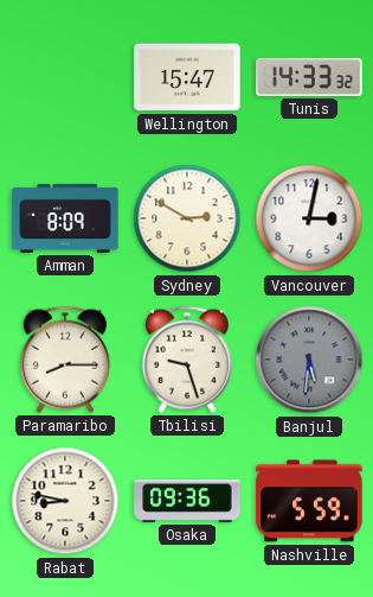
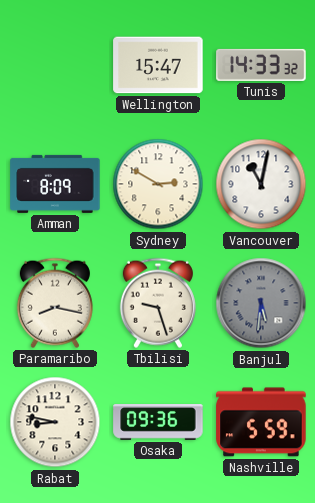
Vancouver: 3:02 -> 11:02
Paramaribo: 8:15 -> 8:17
